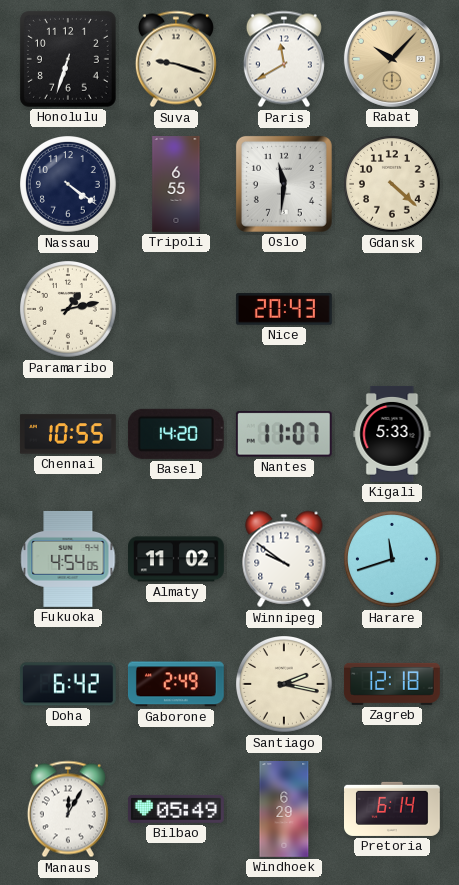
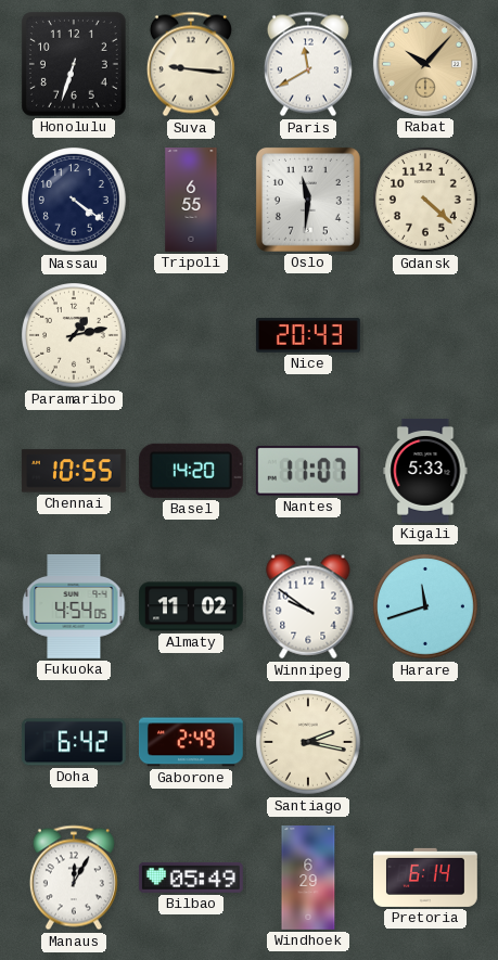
Suva: 9:18 -> 9:16
Zagreb: 12:18 -> none
